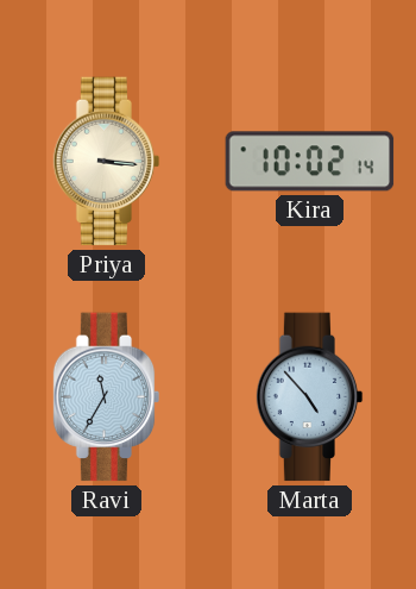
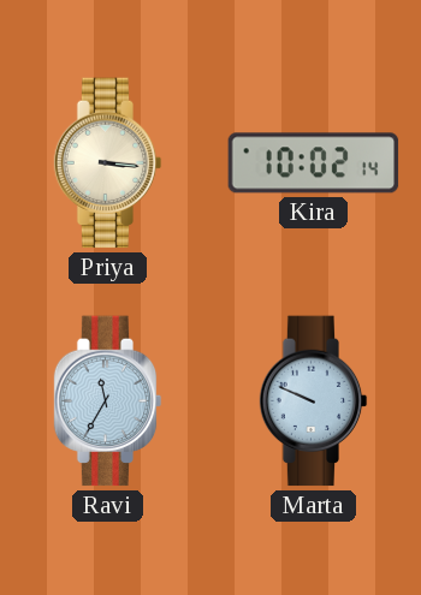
Marta: 4:53 -> 9:49
